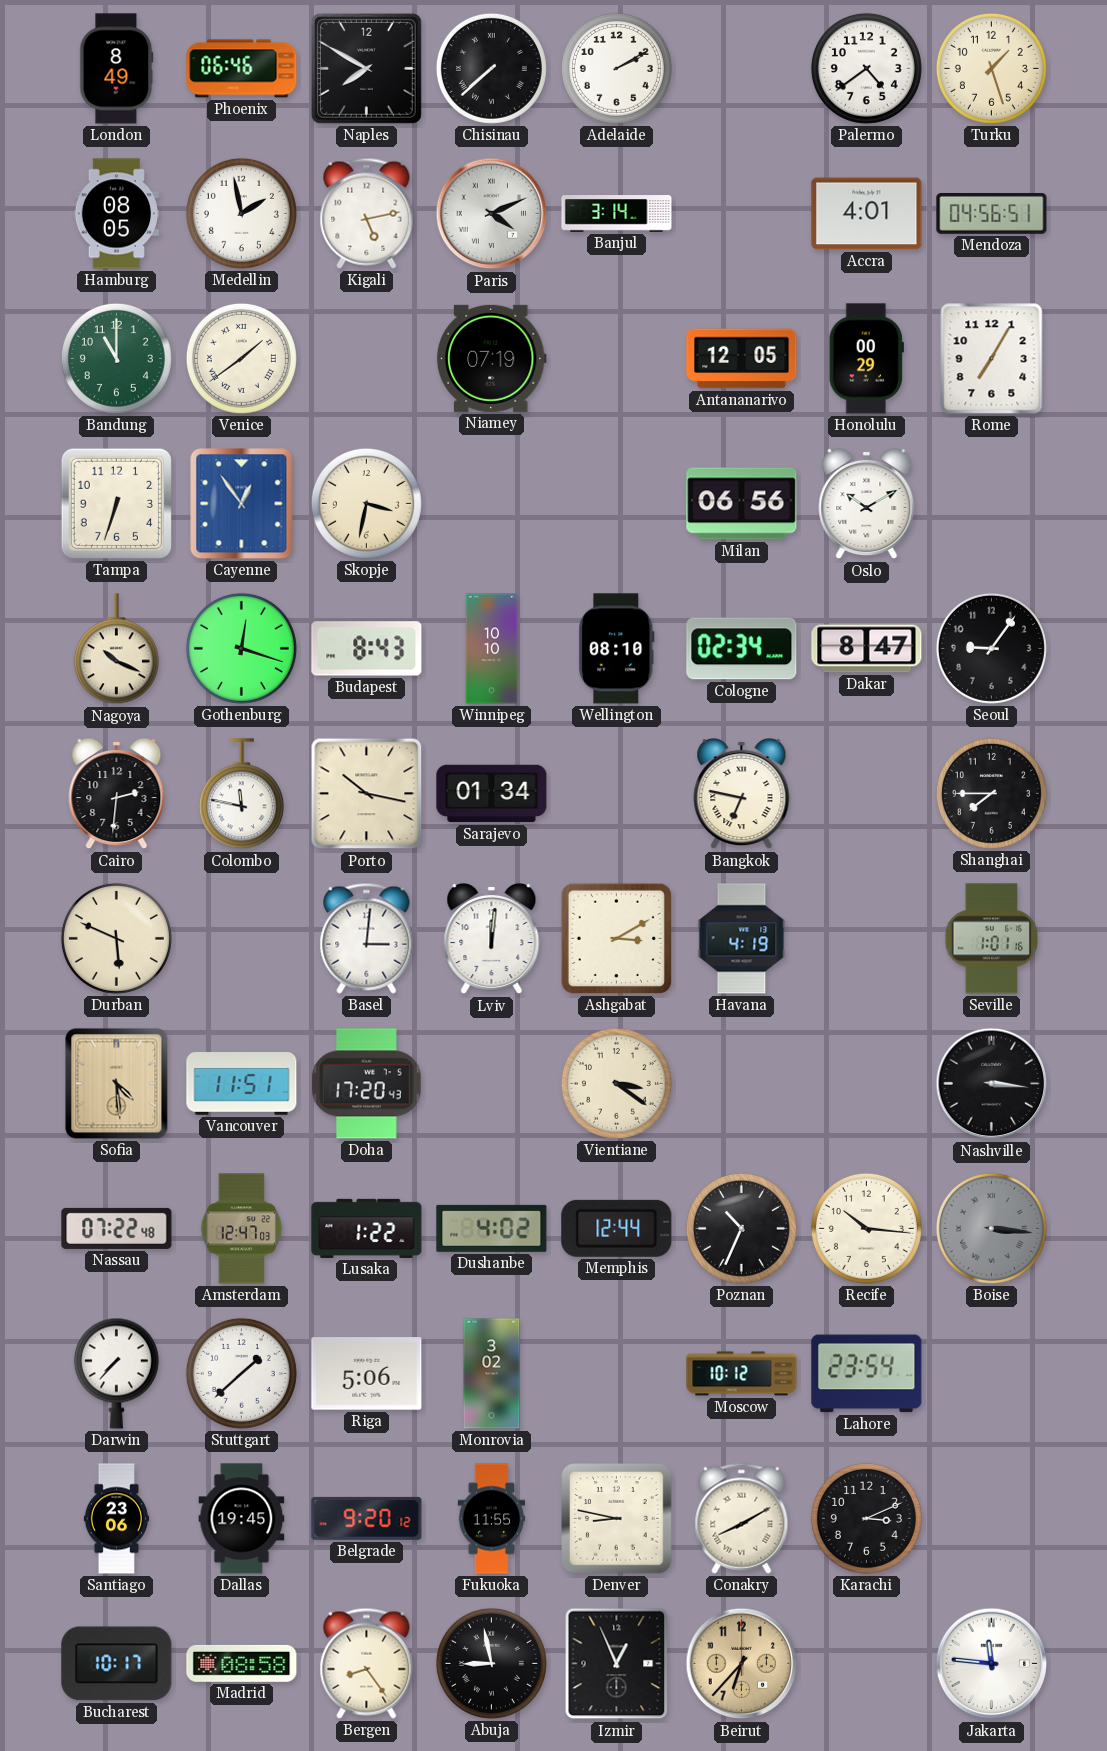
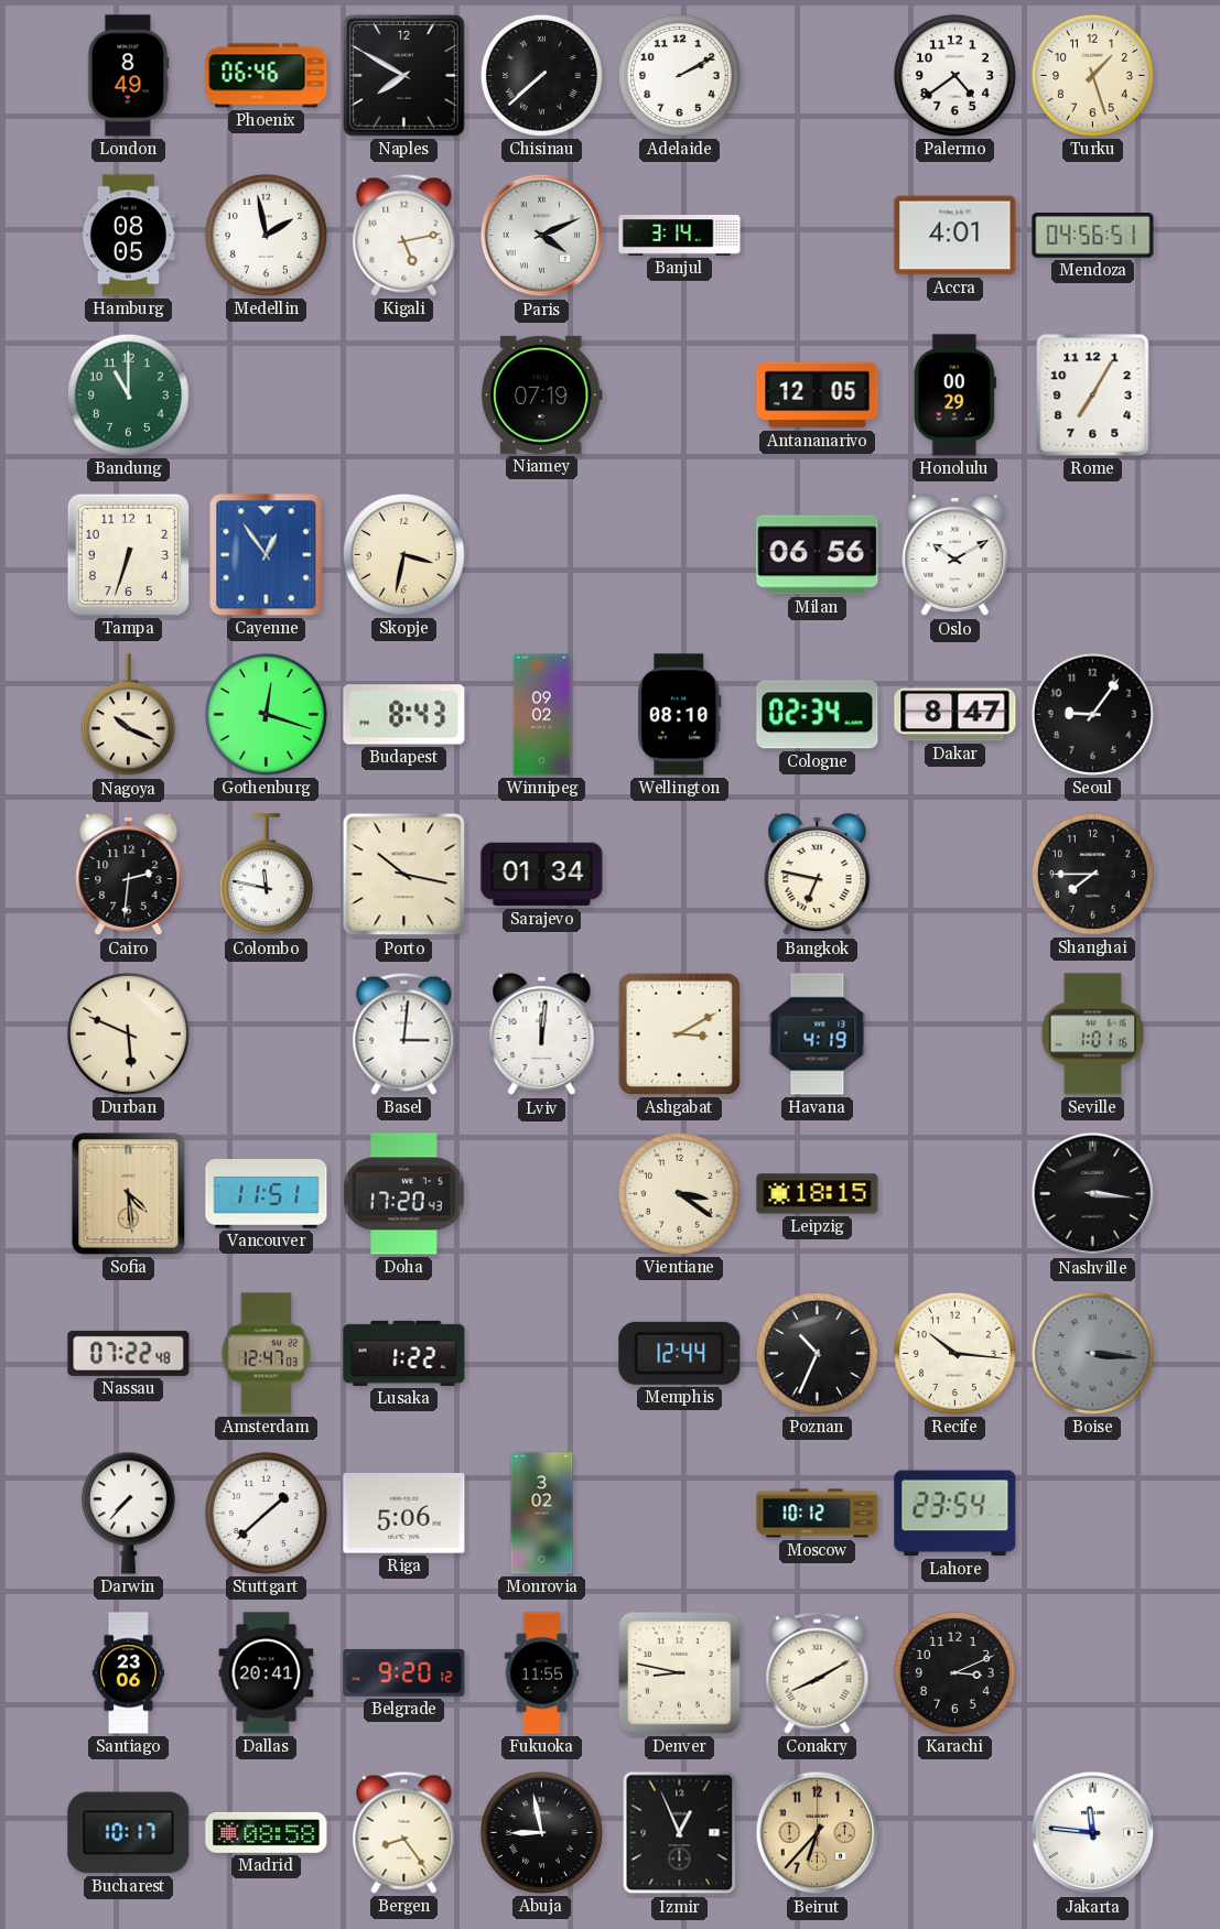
Venice: 1:39 -> none
Winnipeg: 10:10 -> 09:02
Leipzig: none -> 18:15
Dushanbe: 4:02 -> none
Dallas: 19:45 -> 20:41
